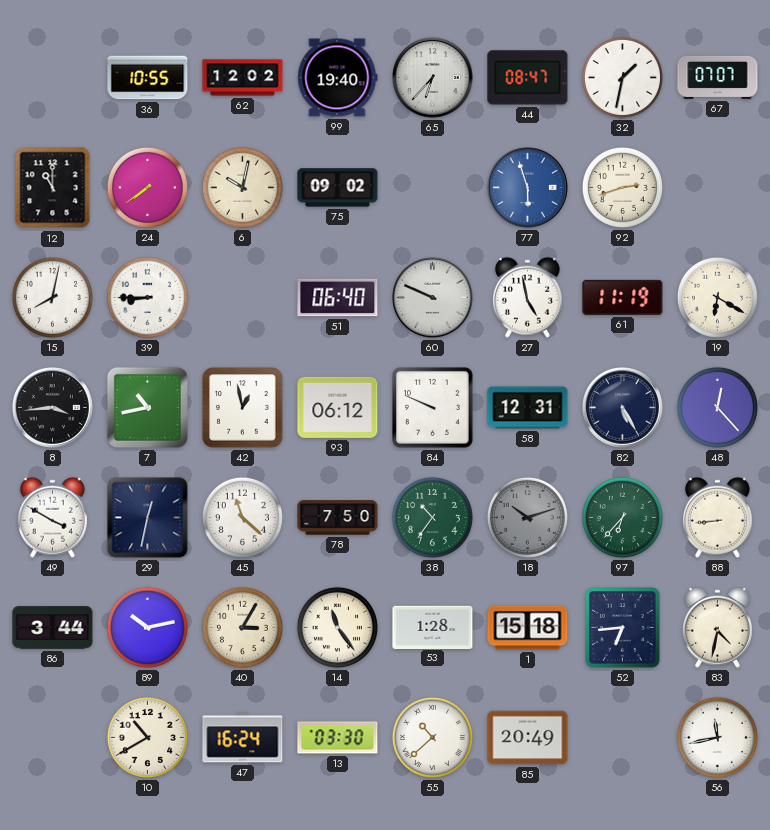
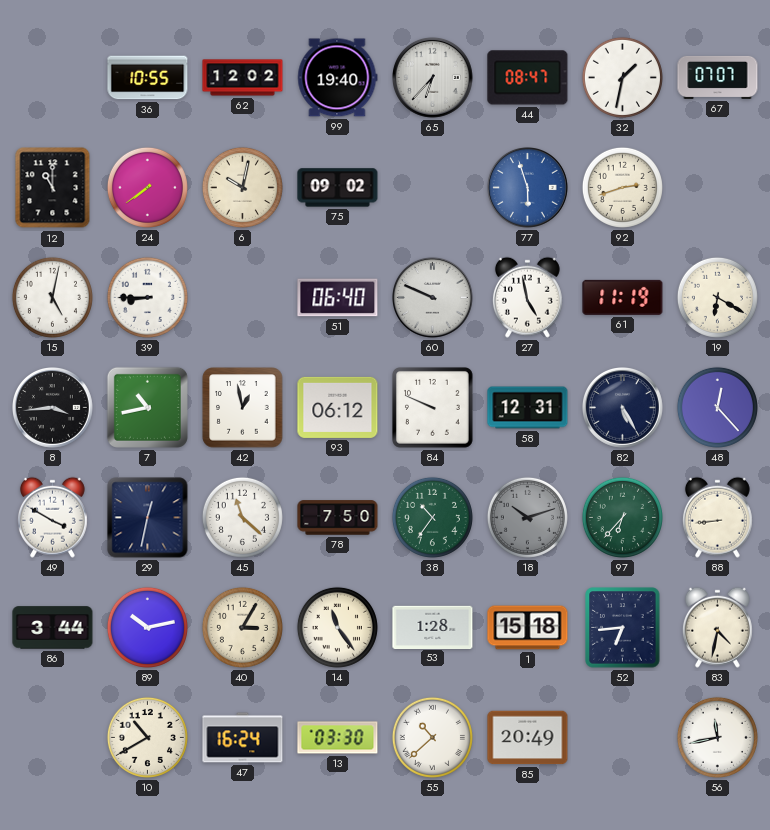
15: 8:02 -> 5:02
